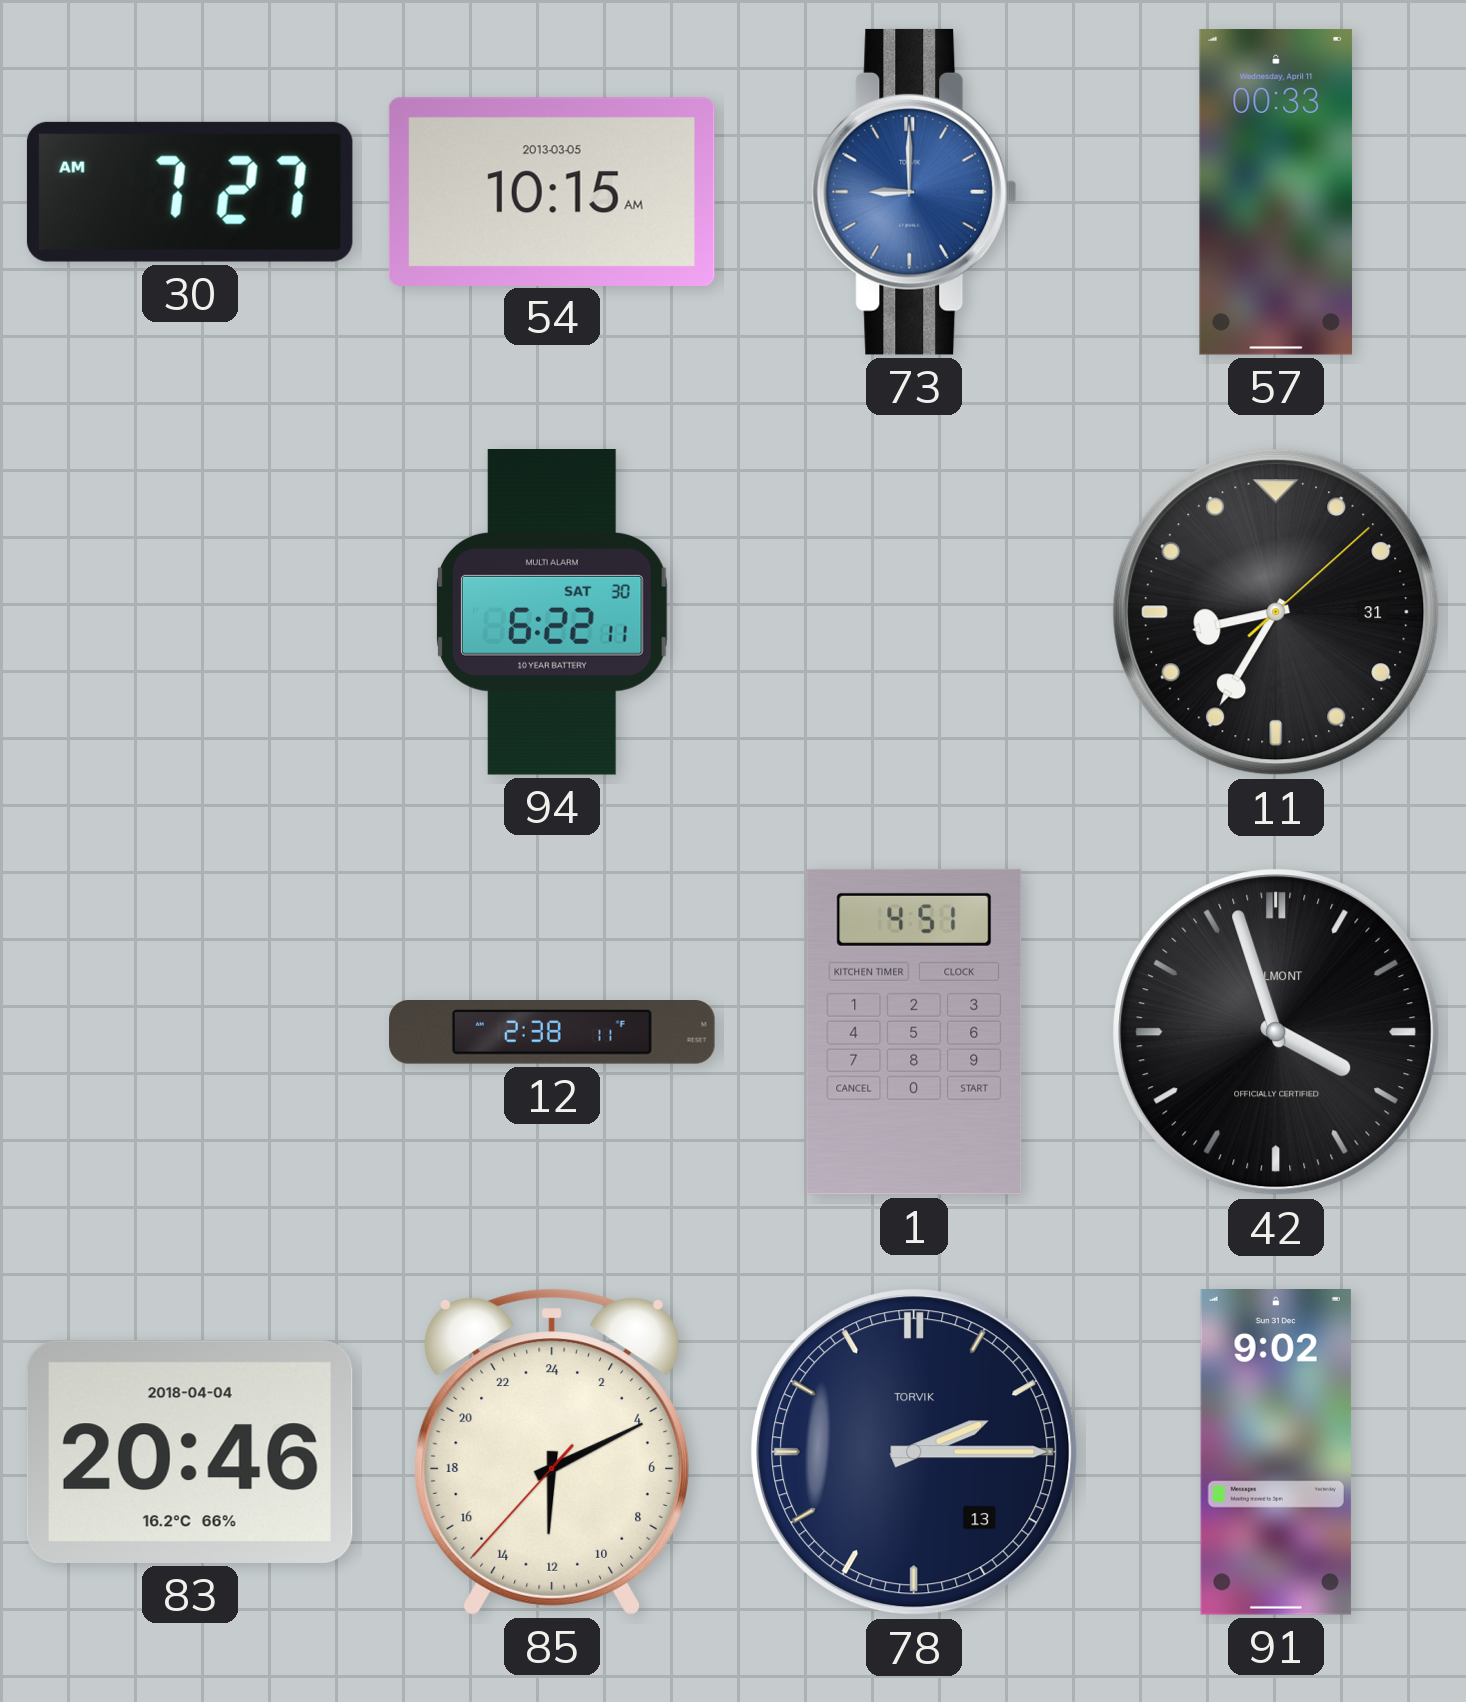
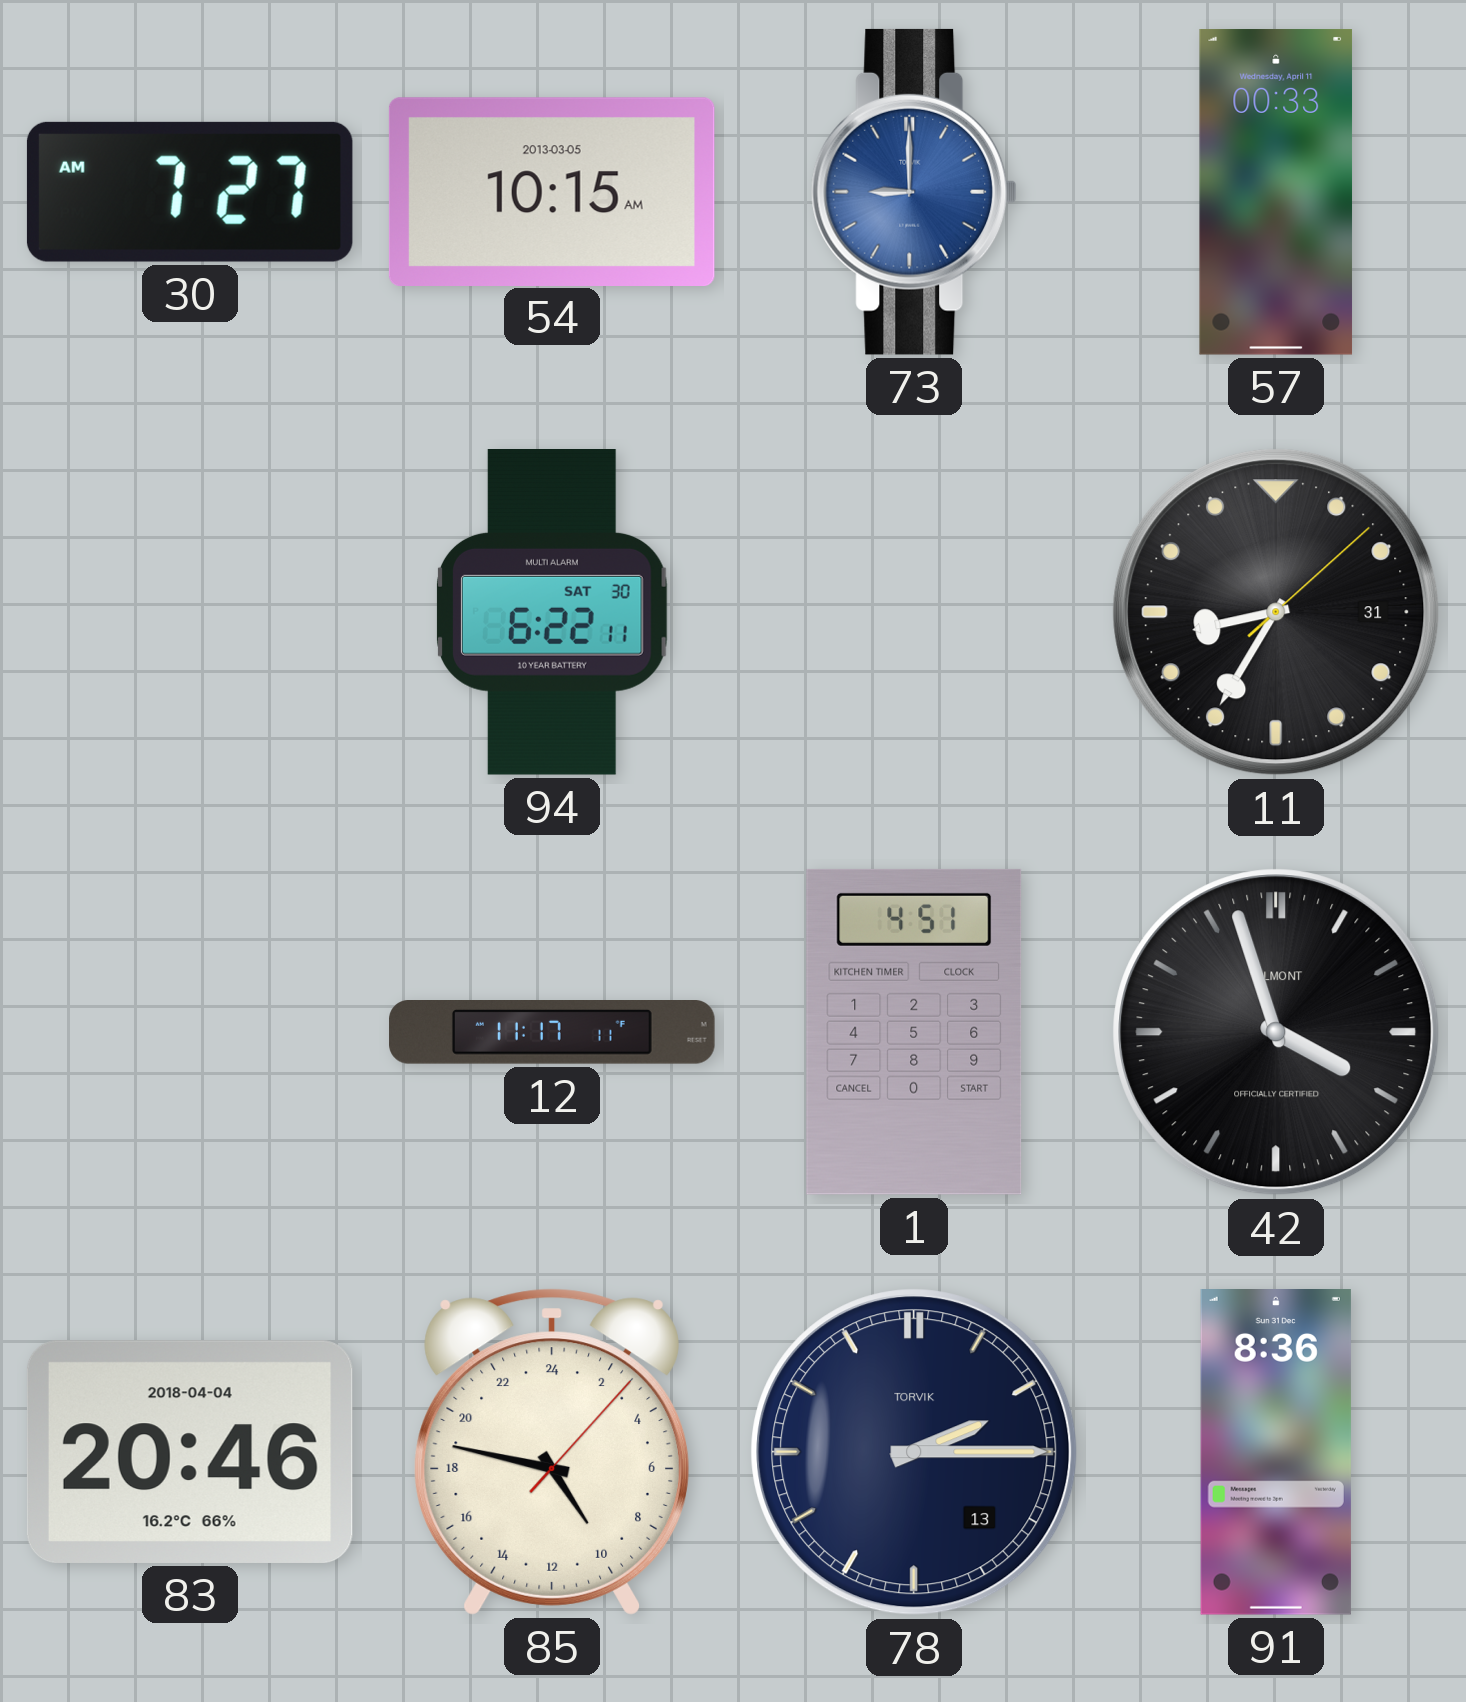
12: 2:38 -> 11:17
85: 12:10 -> 9:47
91: 9:02 -> 8:36
